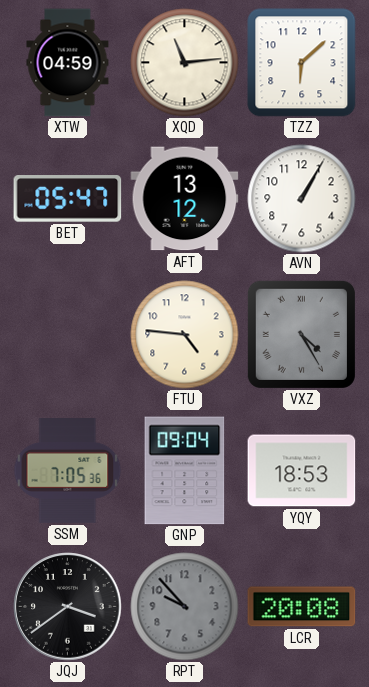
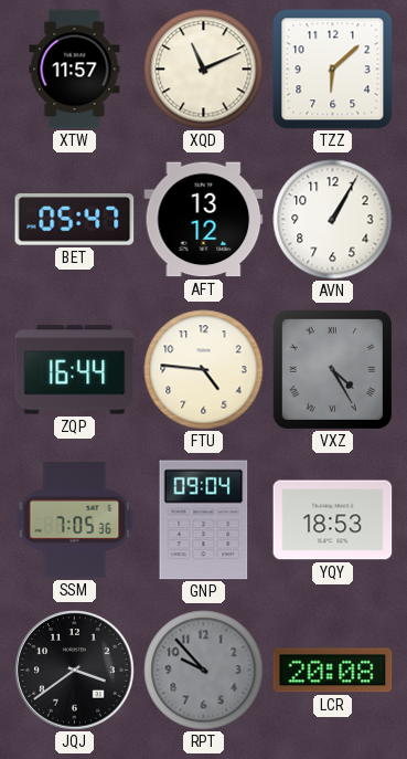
XTW: 04:59 -> 11:57
XQD: 11:14 -> 11:11
ZQP: none -> 16:44
